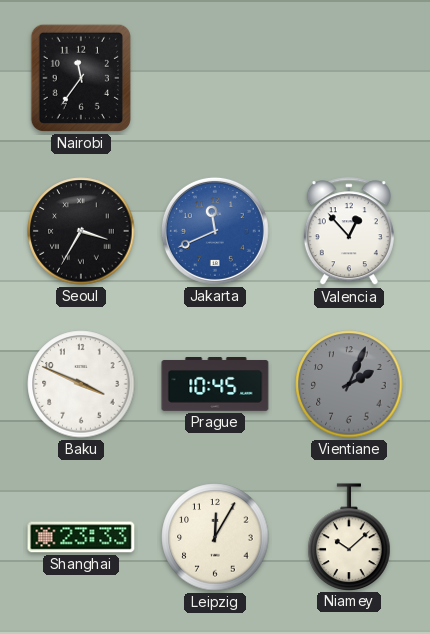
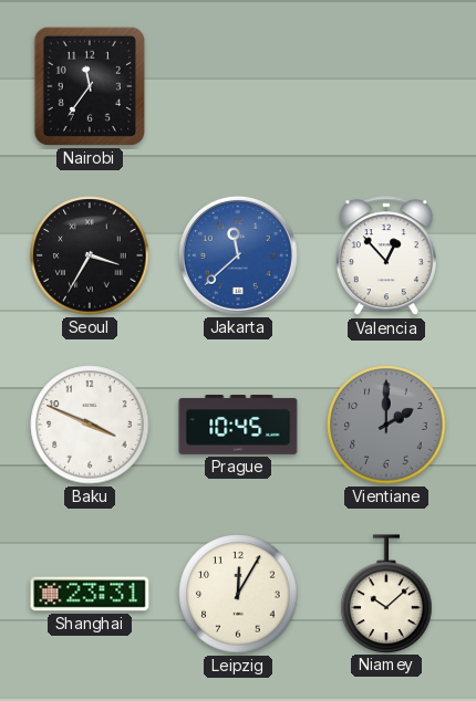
Jakarta: 11:41 -> 11:38
Vientiane: 2:04 -> 2:00
Shanghai: 23:33 -> 23:31
